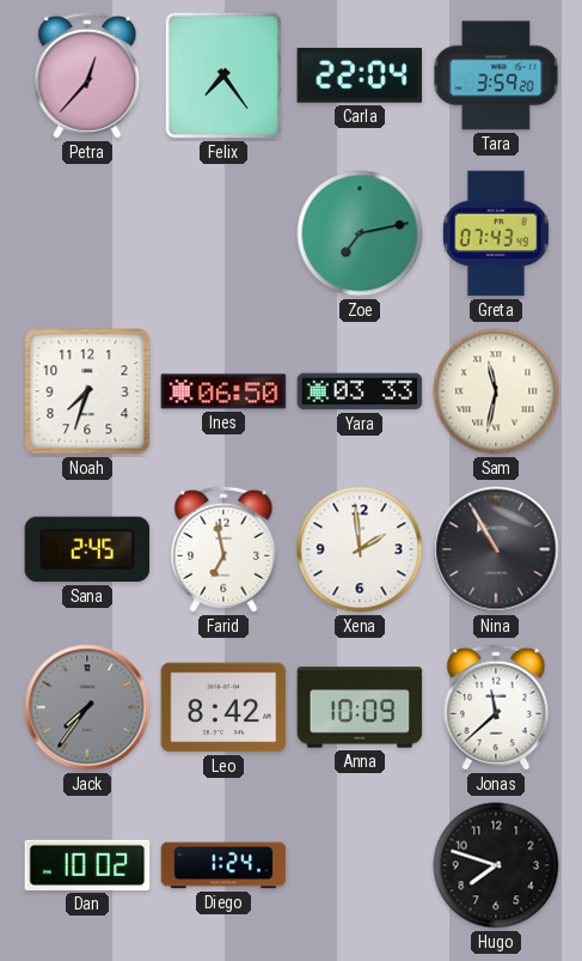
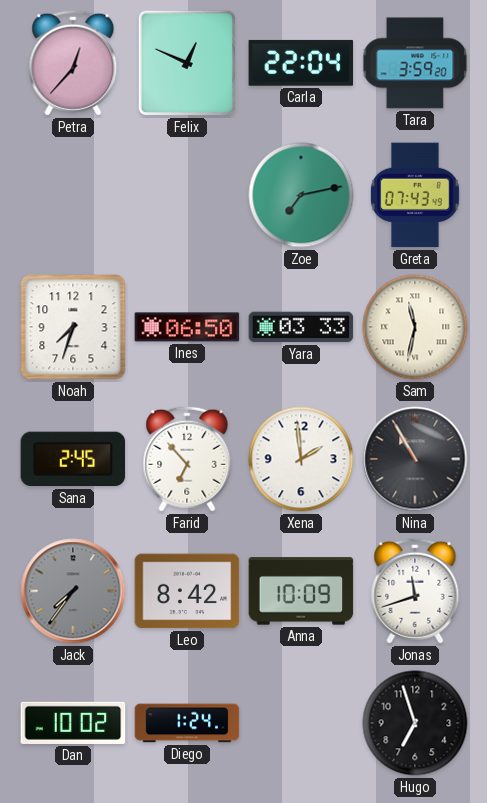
Felix: 7:24 -> 12:49
Farid: 6:58 -> 6:53
Jonas: 11:38 -> 11:42
Hugo: 7:48 -> 6:57
